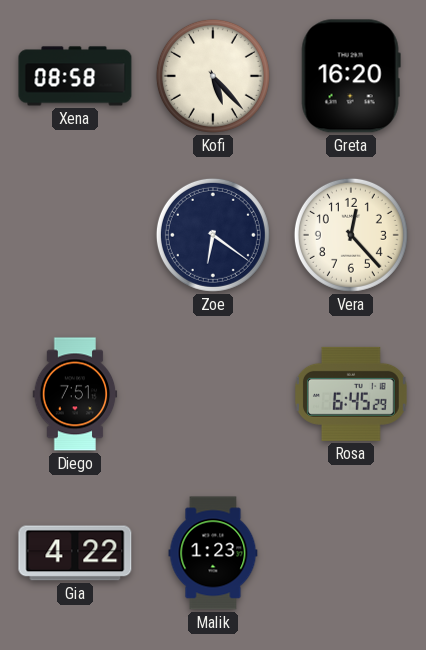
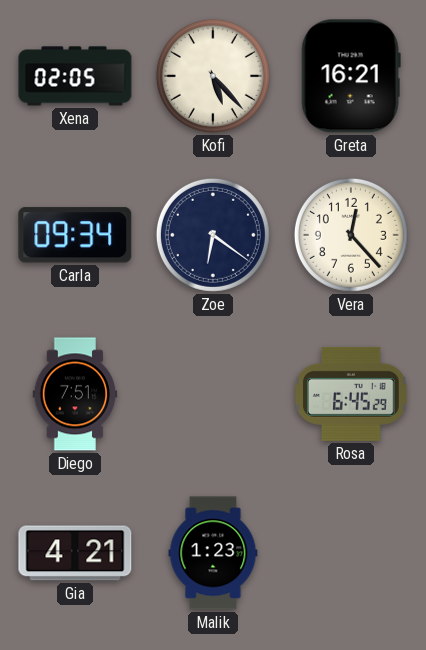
Xena: 08:58 -> 02:05
Greta: 16:20 -> 16:21
Carla: none -> 09:34
Gia: 4:22 -> 4:21
